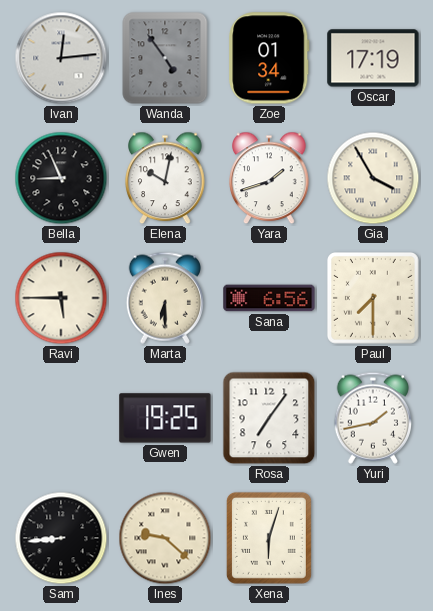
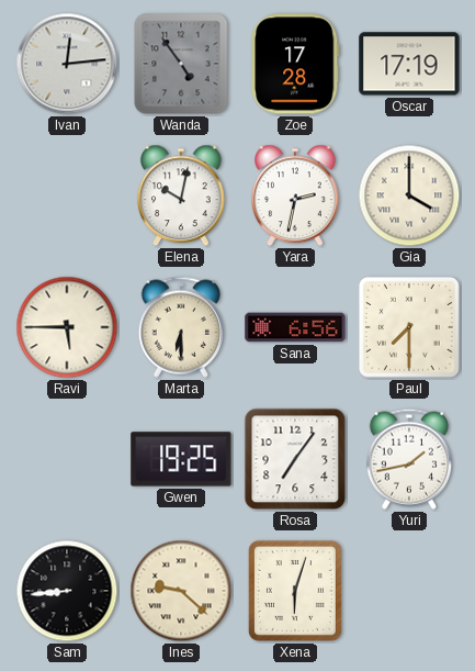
Zoe: 01:34 -> 17:28
Bella: 8:56 -> none
Yara: 1:42 -> 2:32
Gia: 3:55 -> 4:00
